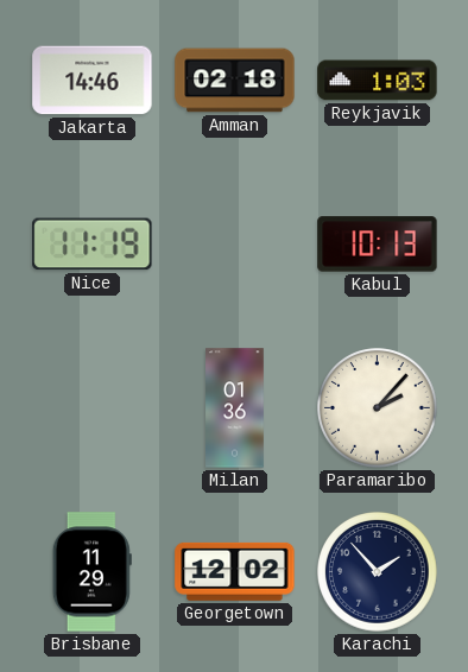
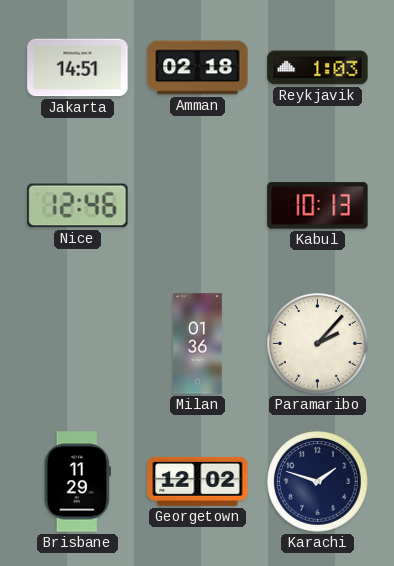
Jakarta: 14:46 -> 14:51
Nice: 11:19 -> 12:46
Karachi: 1:53 -> 1:48
